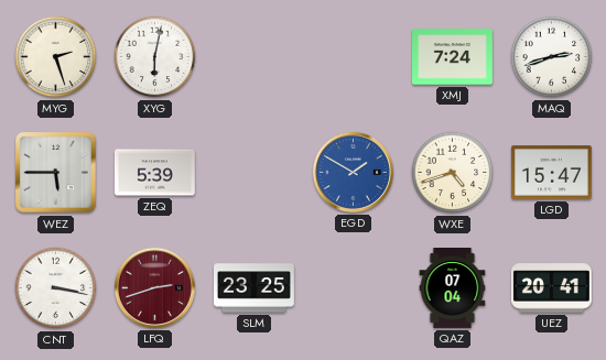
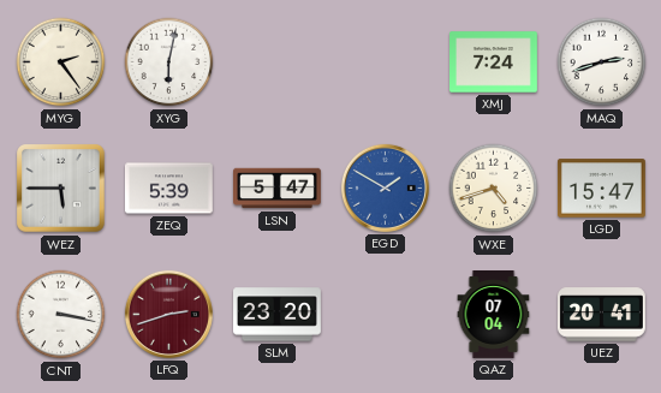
MYG: 2:27 -> 2:24
LSN: none -> 5:47
SLM: 23:25 -> 23:20
